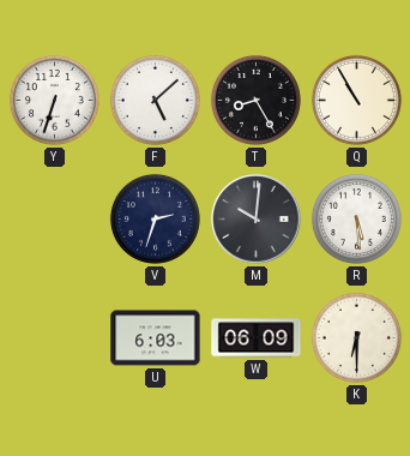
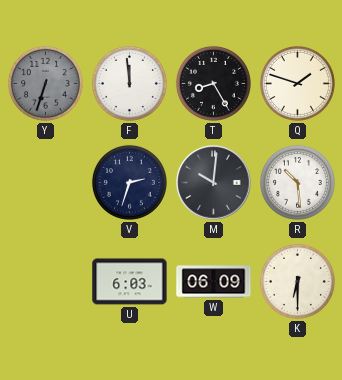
Y dial: white -> grey
F: 5:08 -> 11:59
Q: 10:55 -> 1:48
R: 5:29 -> 10:29
